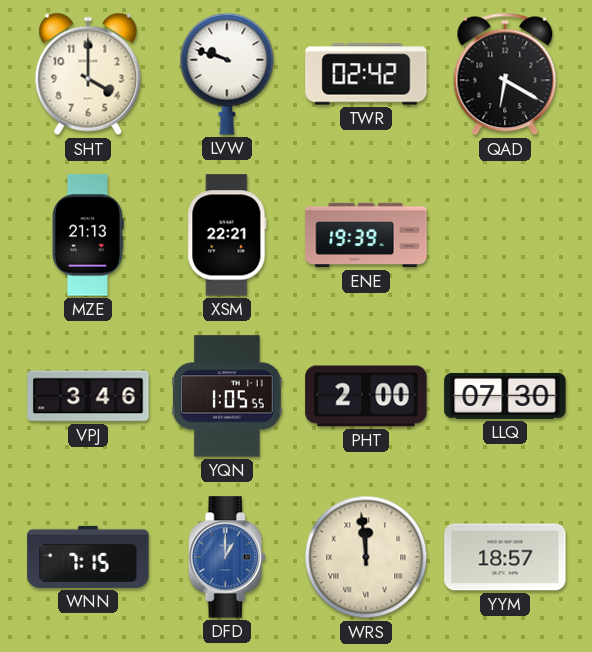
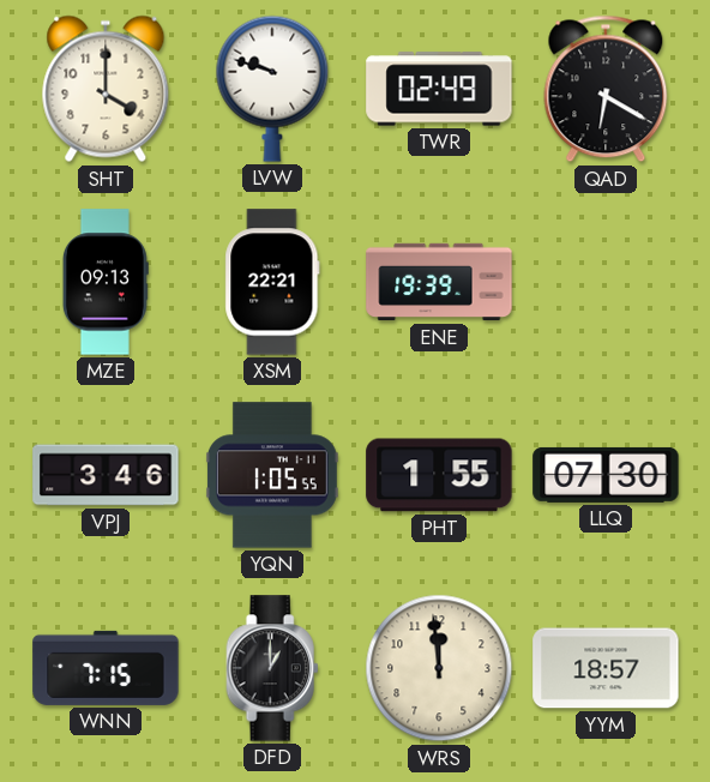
TWR: 02:42 -> 02:49
MZE: 21:13 -> 09:13
PHT: 2:00 -> 1:55
DFD dial: blue -> black
WRS numerals: Roman -> Arabic
